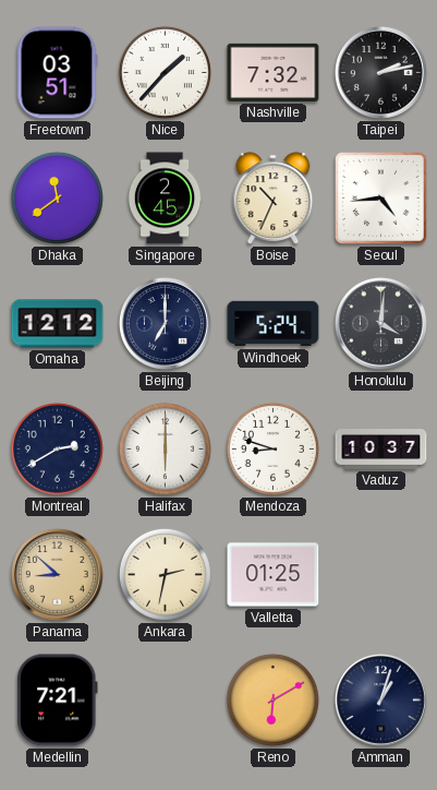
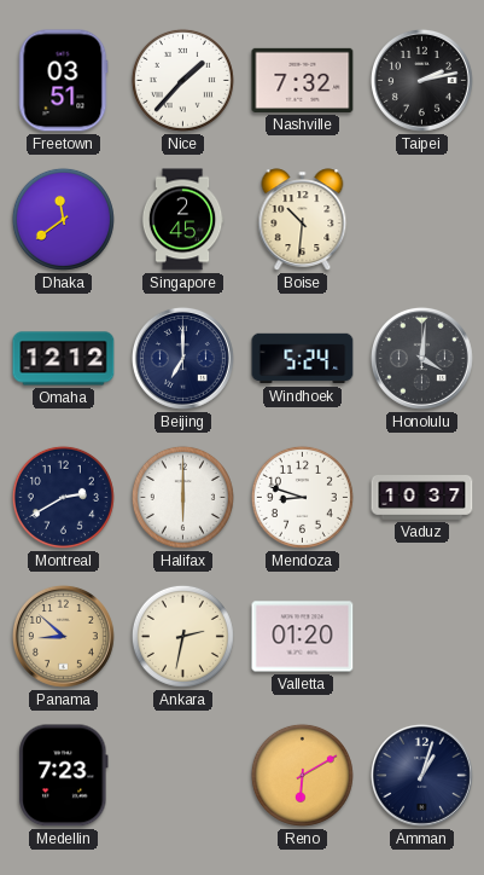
Boise: 10:34 -> 10:31
Seoul: 4:44 -> none
Valletta: 01:25 -> 01:20
Medellin: 7:21 -> 7:23
